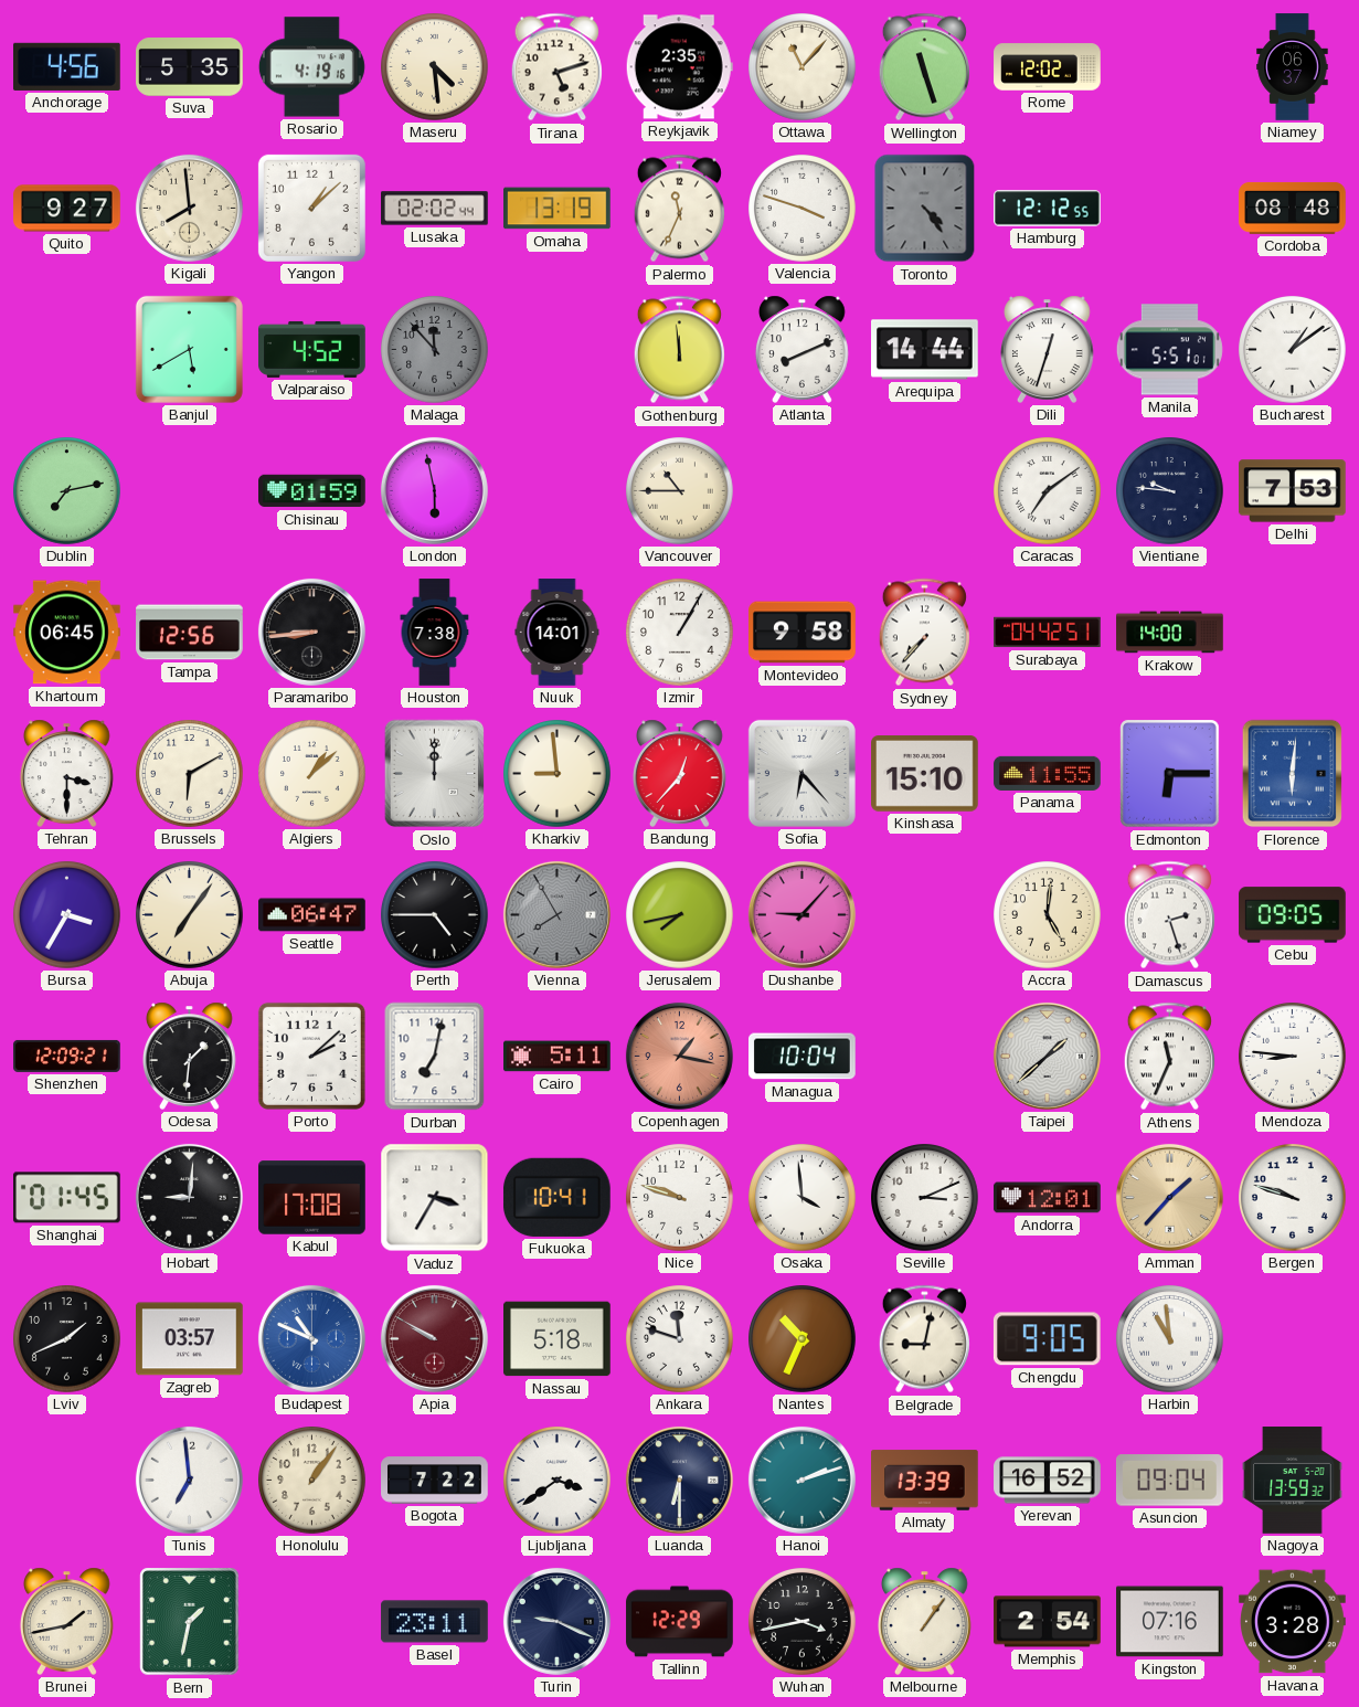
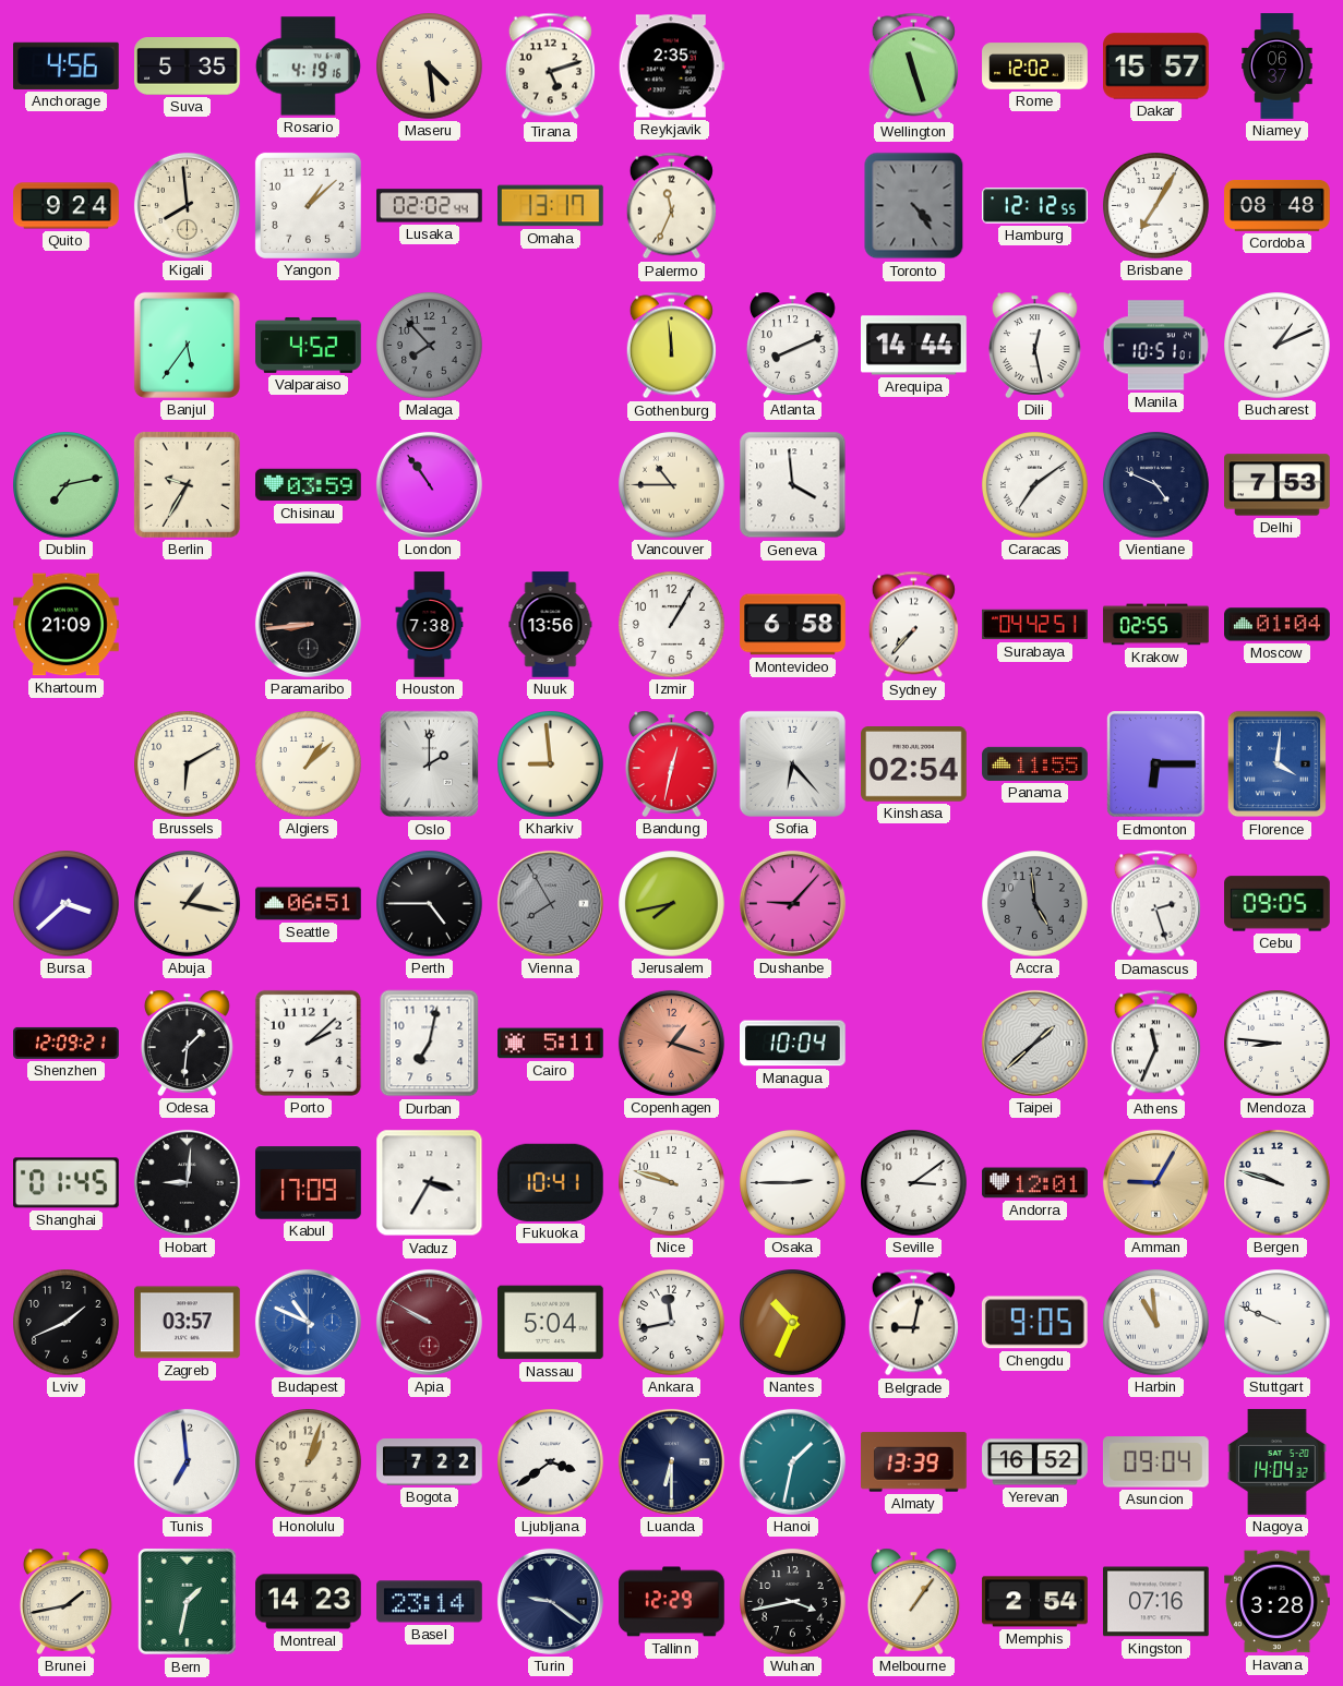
Ottawa: 11:07 -> none
Dakar: none -> 15:57
Quito: 9:27 -> 9:24
Omaha: 13:19 -> 13:17
Valencia: 3:48 -> none
Brisbane: none -> 7:05
Banjul: 5:40 -> 5:36
Malaga: 11:53 -> 7:53
Dili: 12:33 -> 12:28
Manila: 5:51 -> 10:51
Bucharest: 1:09 -> 1:11
Berlin: none -> 9:35
Chisinau: 01:59 -> 03:59
London: 5:58 -> 10:54
Geneva: none -> 3:59
Vientiane: 9:46 -> 4:49
Khartoum: 06:45 -> 21:09
Tampa: 12:56 -> none
Nuuk: 14:01 -> 13:56
Montevideo: 9:58 -> 6:58
Krakow: 14:00 -> 02:55
Moscow: none -> 01:04
Tehran: 3:30 -> none
Oslo: 12:00 -> 2:00
Bandung: 12:37 -> 12:32
Kinshasa: 15:10 -> 02:54
Florence: 6:01 -> 4:01
Bursa: 3:35 -> 3:38
Abuja: 7:06 -> 1:17
Seattle: 06:47 -> 06:51
Accra: 5:01 -> 4:59
Accra dial: cream -> grey
Copenhagen: 1:17 -> 1:18
Kabul: 17:08 -> 17:09
Osaka: 3:59 -> 2:45
Seville: 3:11 -> 3:09
Amman: 1:37 -> 9:05
Nassau: 5:18 -> 5:04
Ankara: 11:48 -> 11:43
Stuttgart: none -> 9:49
Honolulu: 1:06 -> 1:03
Hanoi: 2:12 -> 1:32
Nagoya: 13:59 -> 14:04
Montreal: none -> 14:23
Basel: 23:11 -> 23:14
Turin: 9:19 -> 9:21
